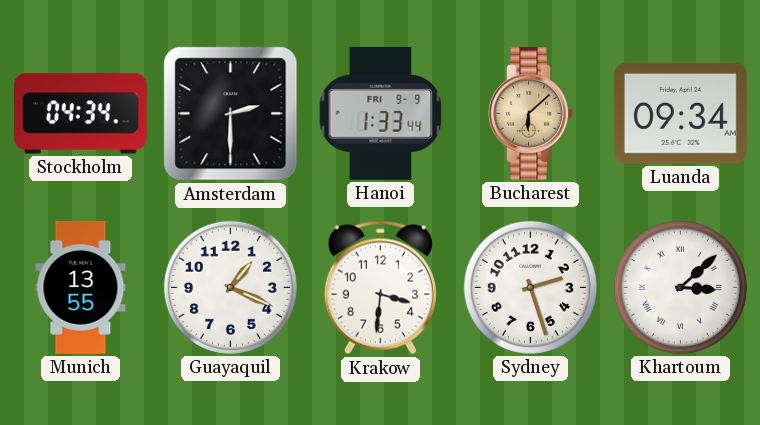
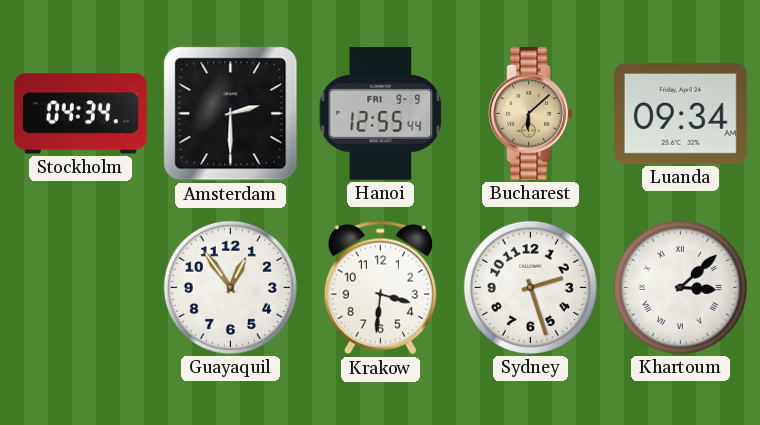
Hanoi: 1:33 -> 12:55
Munich: 13:55 -> none
Guayaquil: 1:19 -> 12:54
